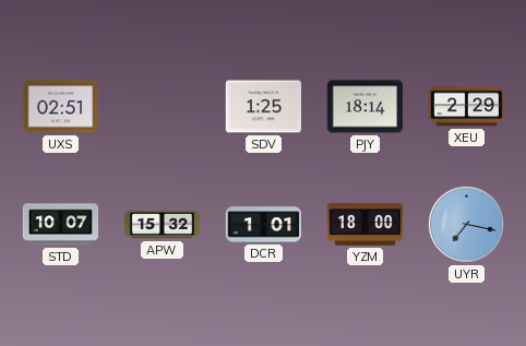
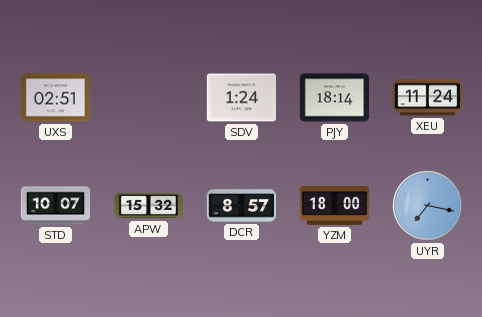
SDV: 1:25 -> 1:24
XEU: 2:29 -> 11:24
DCR: 1:01 -> 8:57
